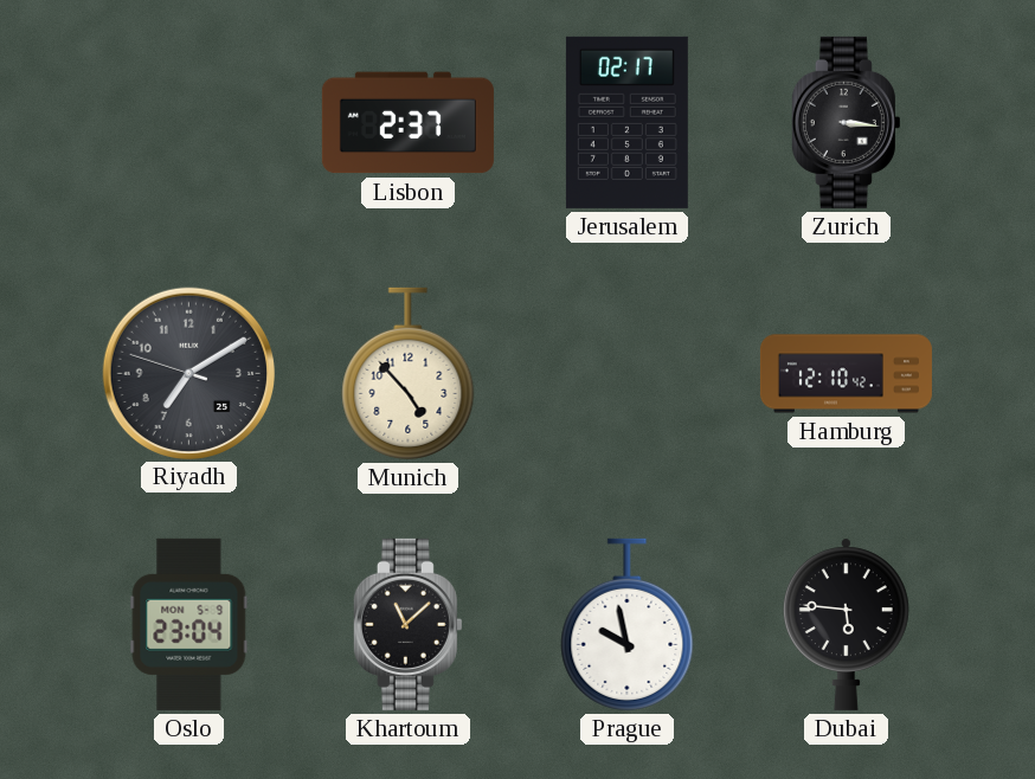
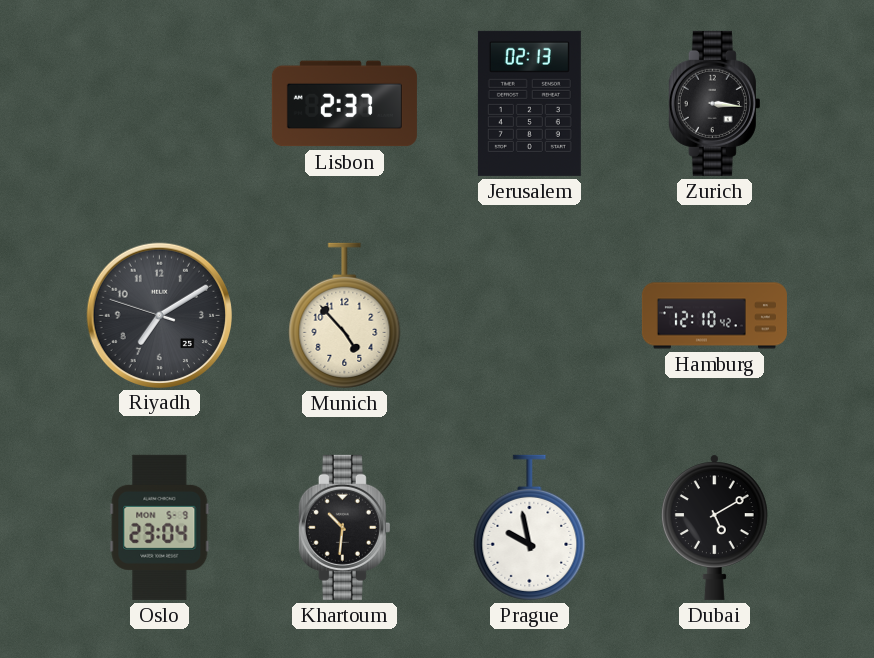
Jerusalem: 02:17 -> 02:13
Khartoum: 11:08 -> 10:31
Dubai: 5:46 -> 5:10
